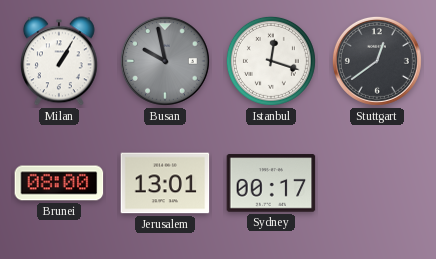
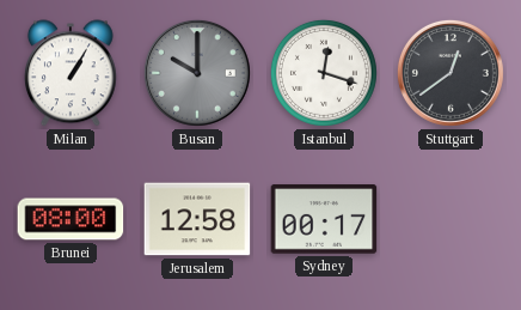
Busan: 9:58 -> 10:00
Jerusalem: 13:01 -> 12:58
